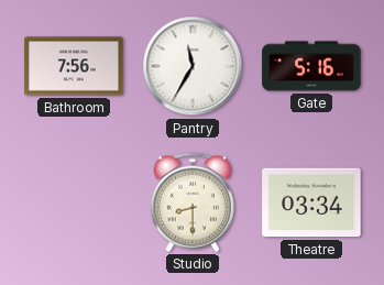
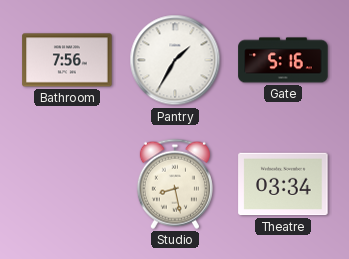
Pantry: 11:35 -> 1:35
Studio: 8:30 -> 8:28
